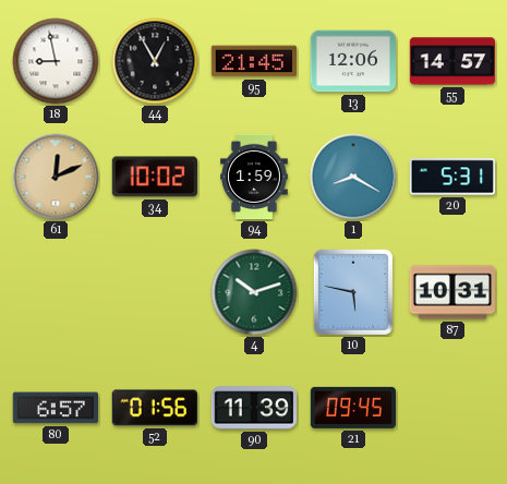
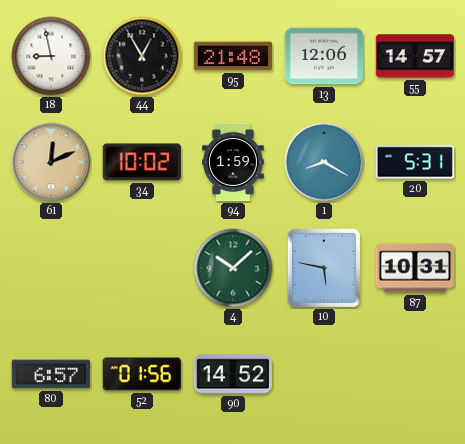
95: 21:45 -> 21:48
4: 10:12 -> 10:08
90: 11:39 -> 14:52
21: 09:45 -> none
